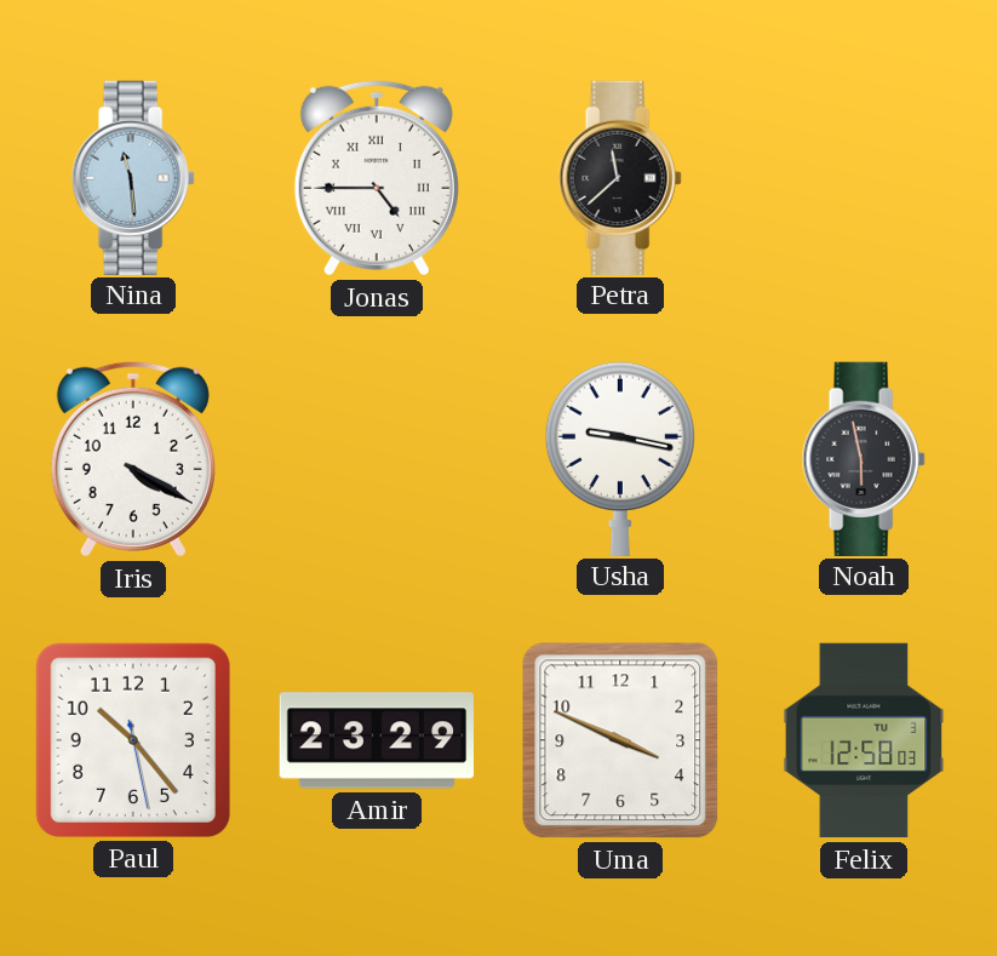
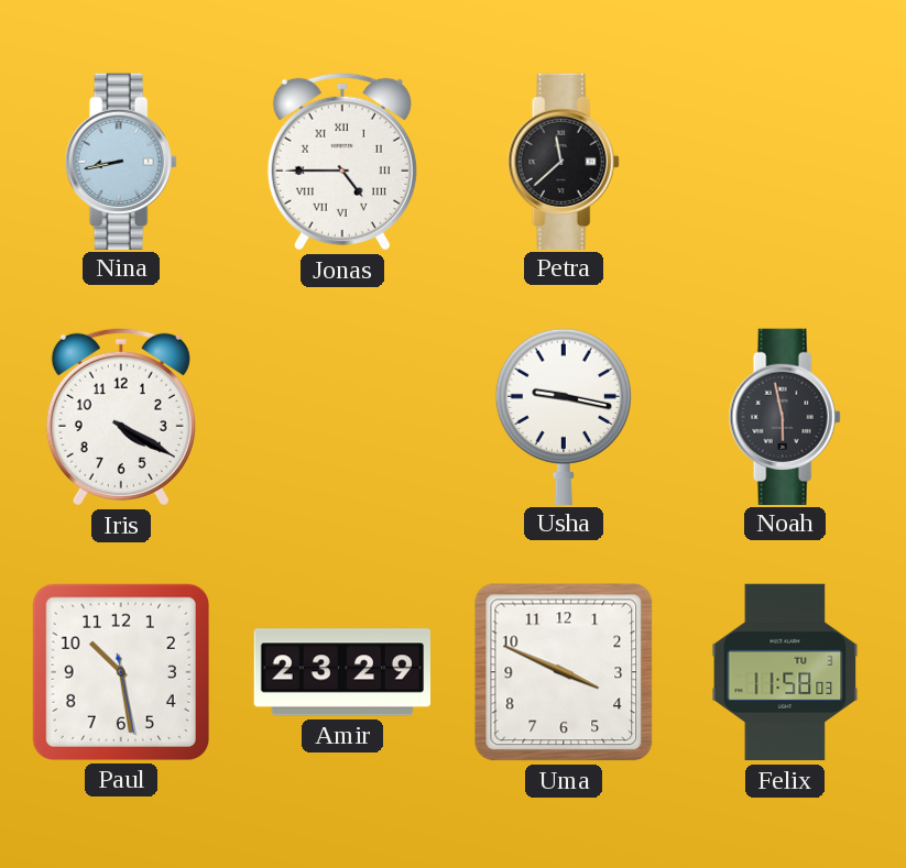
Nina: 11:29 -> 8:43
Paul: 10:23 -> 10:28
Felix: 12:58 -> 11:58
